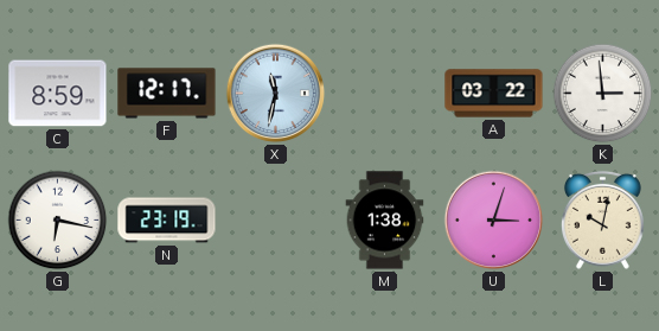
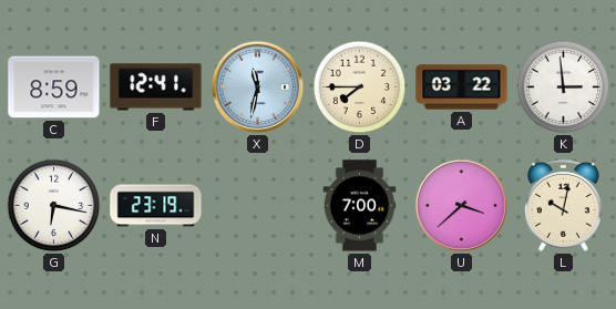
F: 12:17 -> 12:41
D: none -> 7:45
M: 1:38 -> 7:00
U: 3:03 -> 3:38
